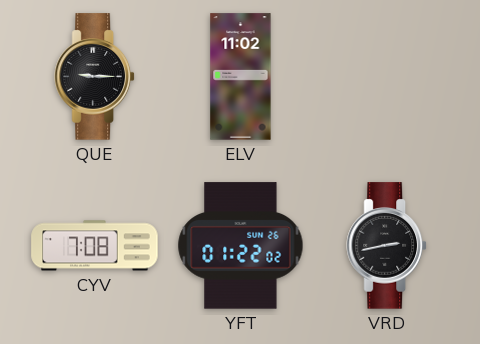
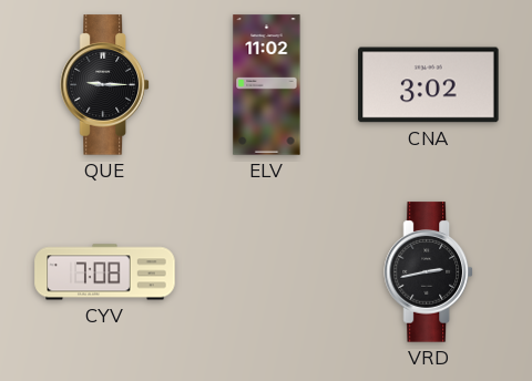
CNA: none -> 3:02
YFT: 01:22 -> none
